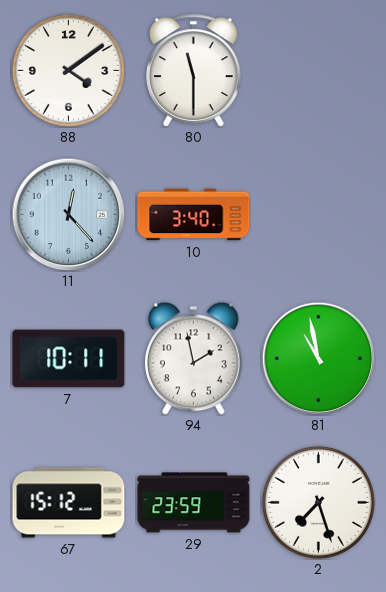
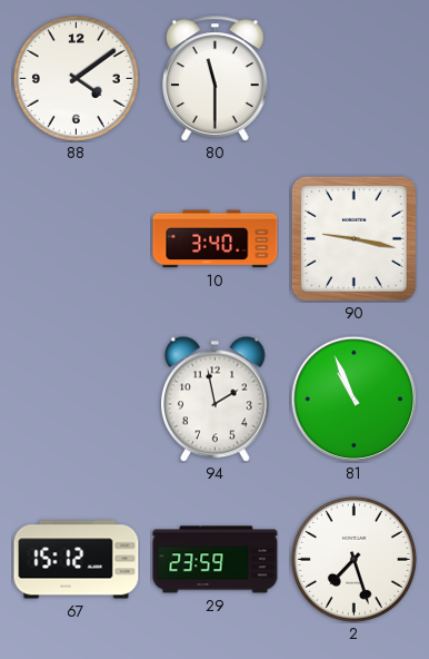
11: 12:23 -> none
90: none -> 9:17
7: 10:11 -> none
81: 10:58 -> 10:56
